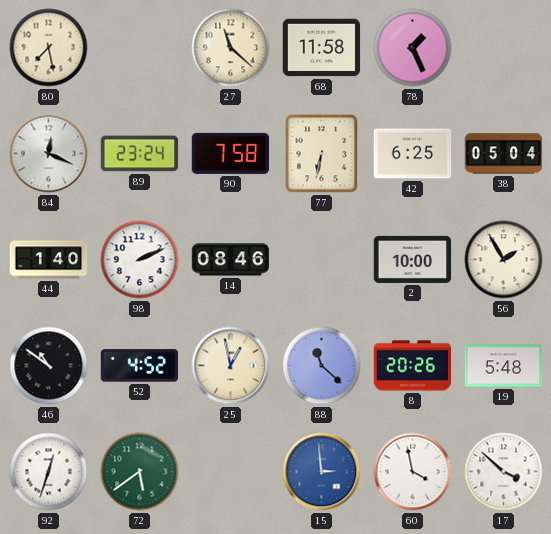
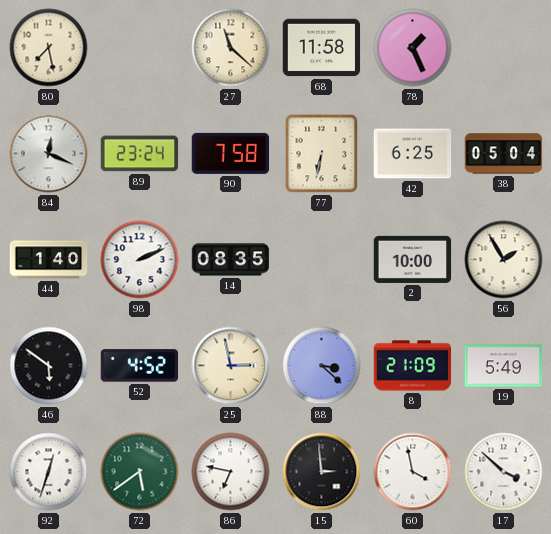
14: 08:46 -> 08:35
46: 10:51 -> 5:51
25: 12:58 -> 2:58
88: 11:22 -> 3:22
8: 20:26 -> 21:09
19: 5:48 -> 5:49
86: none -> 6:47
15 dial: blue -> black
